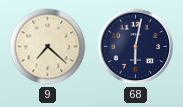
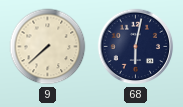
9: 7:22 -> 7:38
